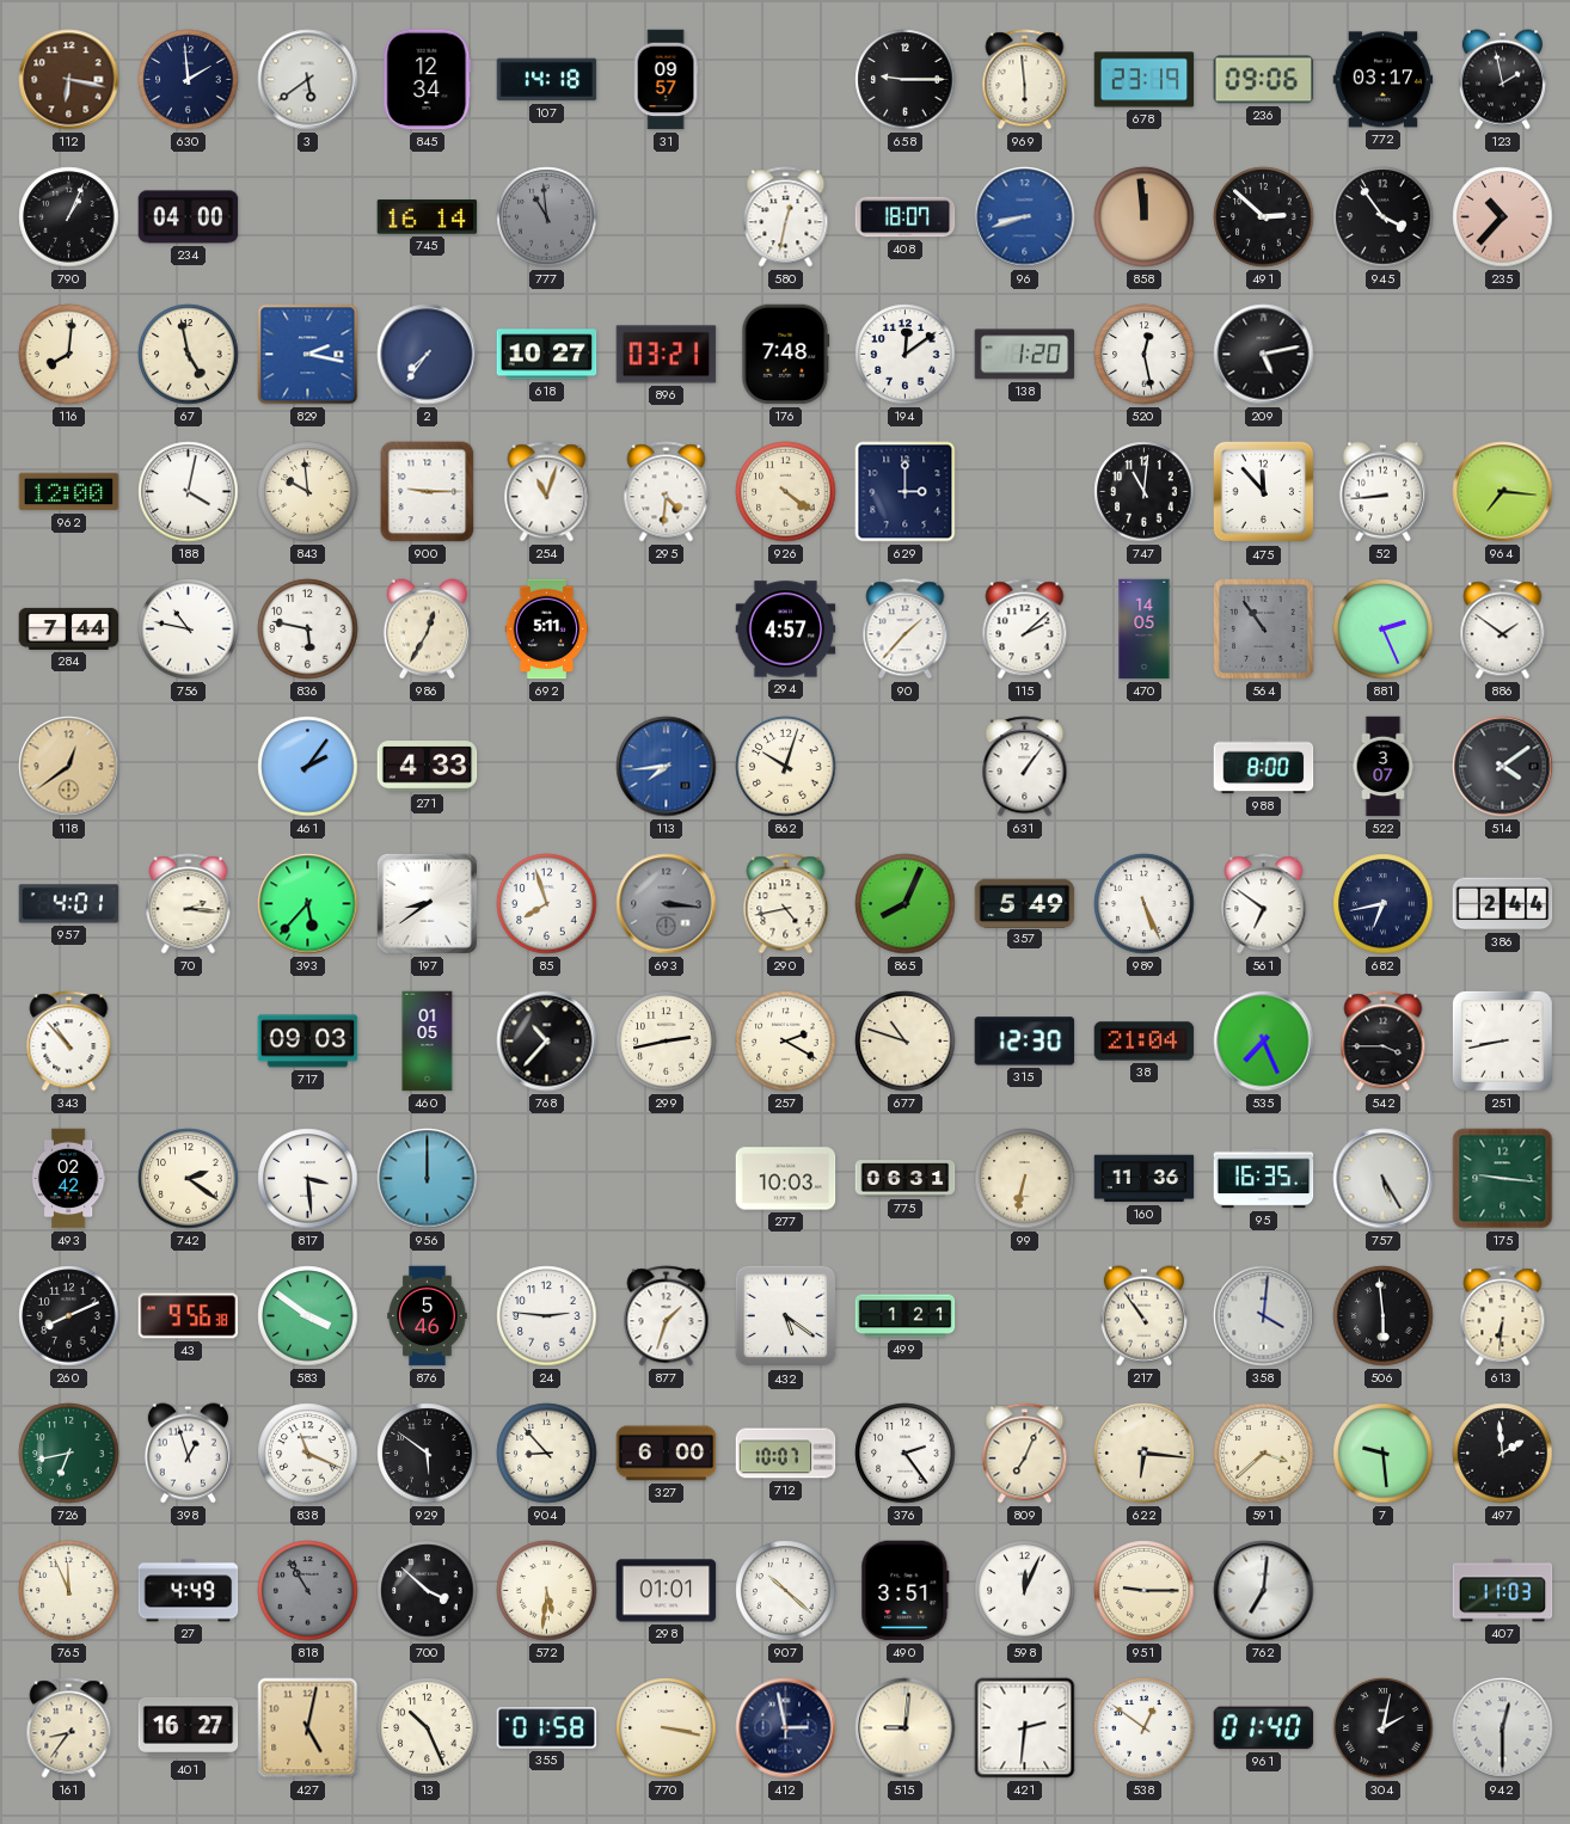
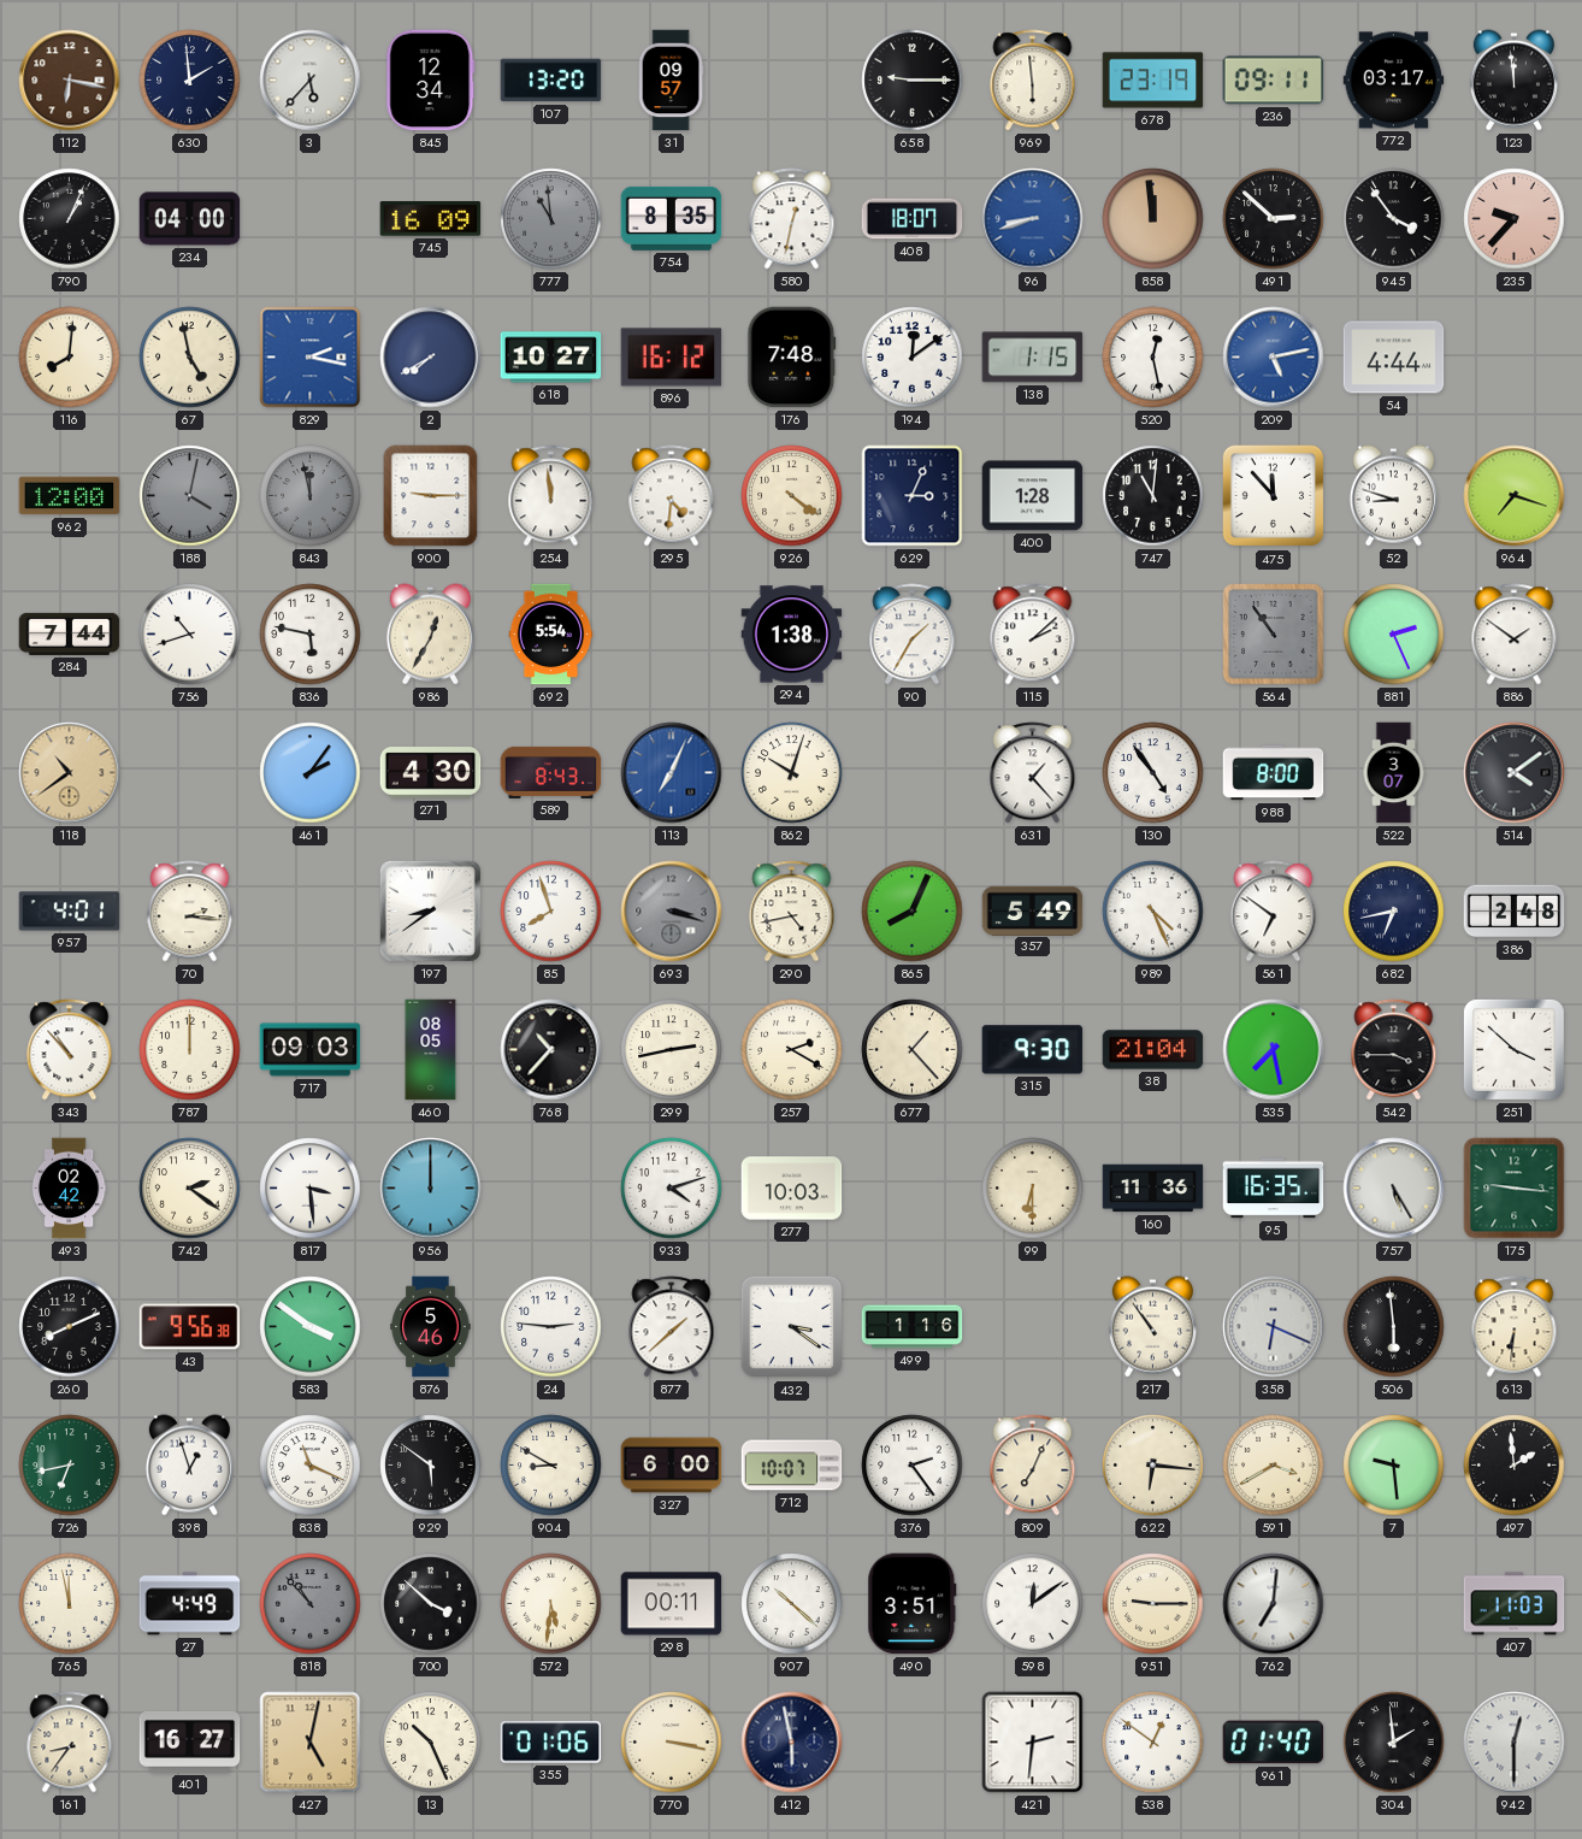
3: 5:39 -> 5:37
107: 14:18 -> 13:20
236: 09:06 -> 09:11
123: 1:58 -> 11:59
745: 16:14 -> 16:09
754: none -> 8:35
235: 10:37 -> 9:37
2: 7:36 -> 7:40
896: 03:21 -> 16:12
138: 1:20 -> 1:15
209 dial: black -> blue
54: none -> 4:44
188 dial: white -> grey
843: 9:59 -> 11:58
843 dial: cream -> grey
254: 11:03 -> 11:59
629: 3:00 -> 3:04
400: none -> 1:28
52: 8:44 -> 8:48
964: 7:16 -> 7:18
756: 10:47 -> 10:42
692: 5:11 -> 5:54
294: 4:57 -> 1:38
90: 1:37 -> 1:35
470: 14:05 -> none
118: 12:39 -> 10:39
271: 4:33 -> 4:30
589: none -> 8:43
113: 7:44 -> 7:04
631: 1:06 -> 1:23
130: none -> 4:54
393: 5:37 -> none
693: 3:16 -> 3:18
989: 5:26 -> 4:26
386: 2:44 -> 2:48
787: none -> 12:00
460: 01:05 -> 08:05
677: 10:48 -> 1:23
315: 12:30 -> 9:30
535: 7:26 -> 7:28
251: 8:43 -> 3:52
933: none -> 4:12
775: 06:31 -> none
99: 6:32 -> 6:30
877: 1:33 -> 1:38
432: 5:21 -> 3:21
499: 1:21 -> 1:16
358: 4:01 -> 6:19
904: 8:53 -> 8:50
591: 3:38 -> 3:40
765: 11:56 -> 11:58
818: 10:55 -> 10:53
298: 01:01 -> 00:11
598: 12:04 -> 12:09
355: 01:58 -> 01:06
412: 2:58 -> 5:58
515: 9:01 -> none
304: 2:02 -> 1:59
